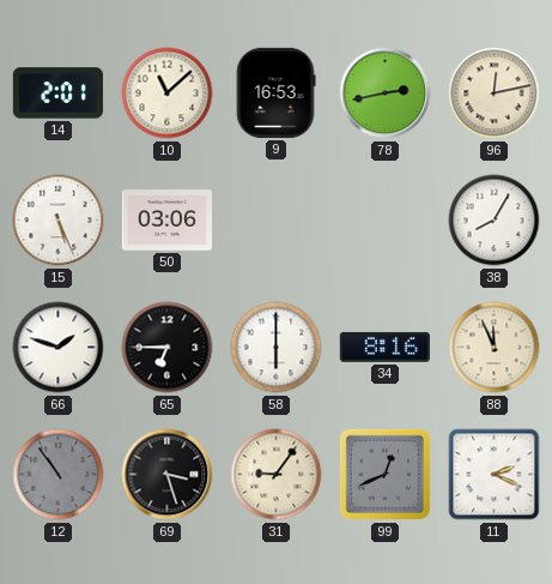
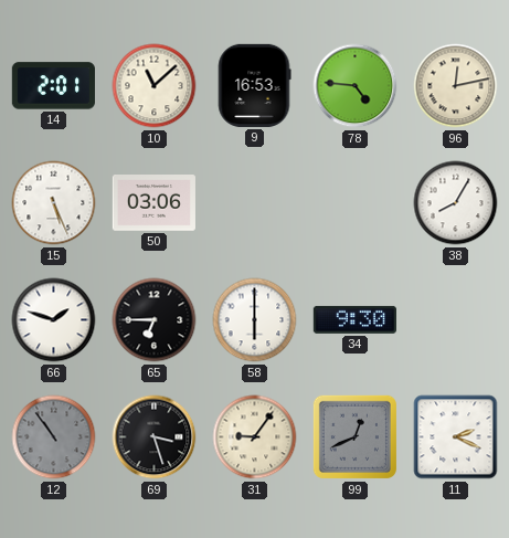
78: 2:43 -> 4:46
34: 8:16 -> 9:30
88: 11:56 -> none
